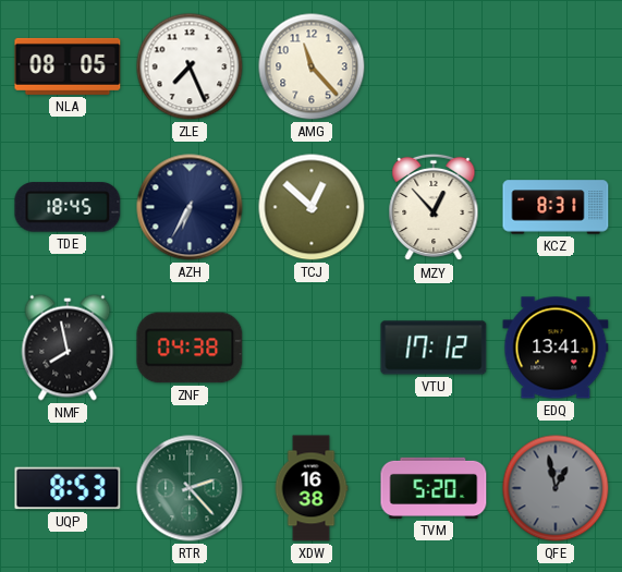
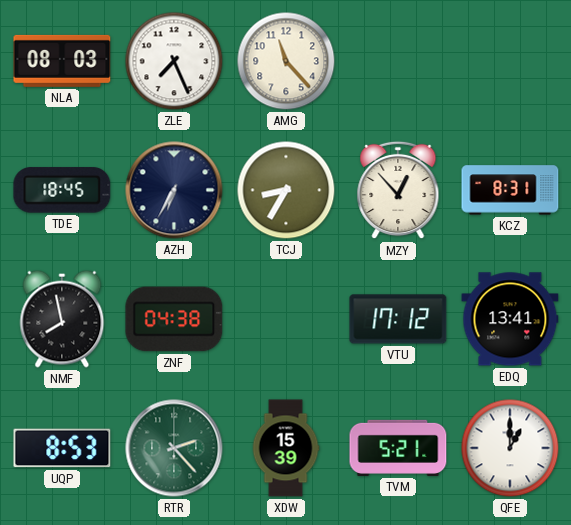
NLA: 08:05 -> 08:03
TCJ: 12:52 -> 8:35
XDW: 16:38 -> 15:39
TVM: 5:20 -> 5:21
QFE: 12:58 -> 1:00
QFE dial: grey -> white
